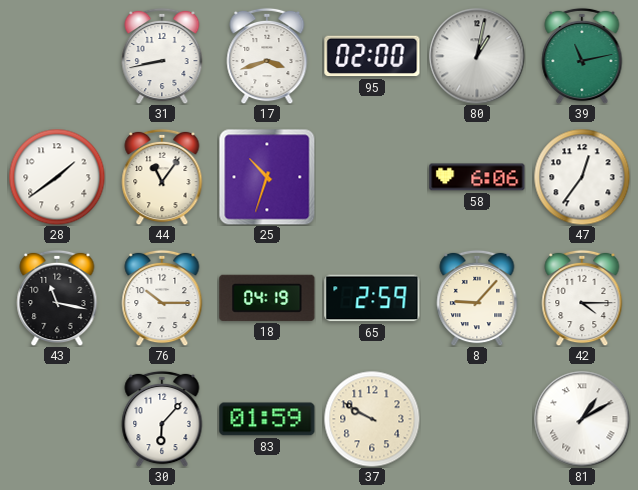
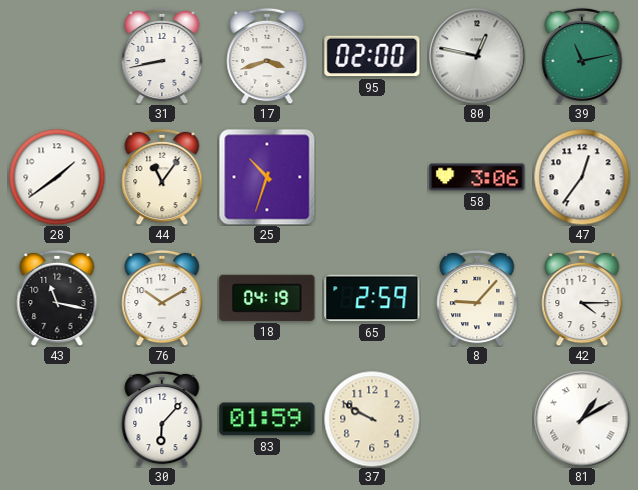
80: 1:02 -> 12:47
58: 6:06 -> 3:06
76: 10:15 -> 10:10
